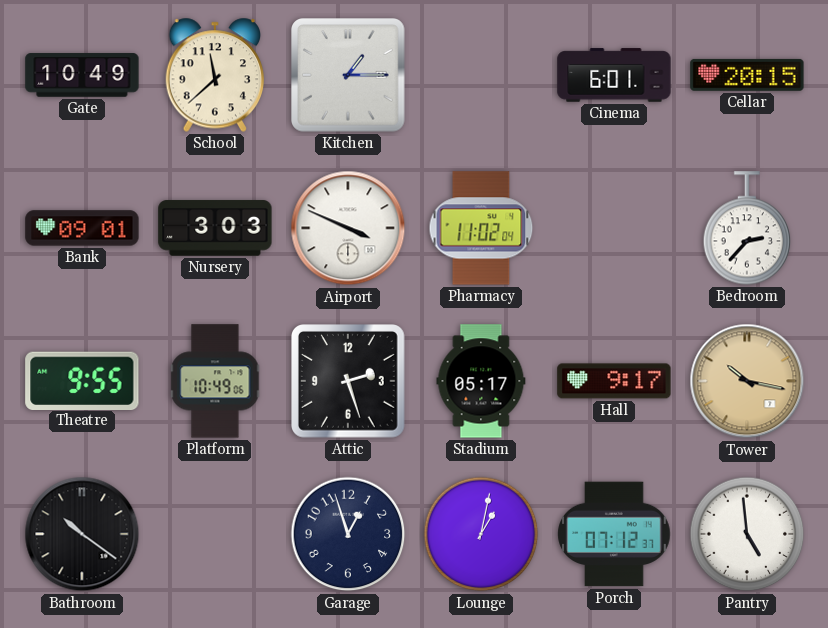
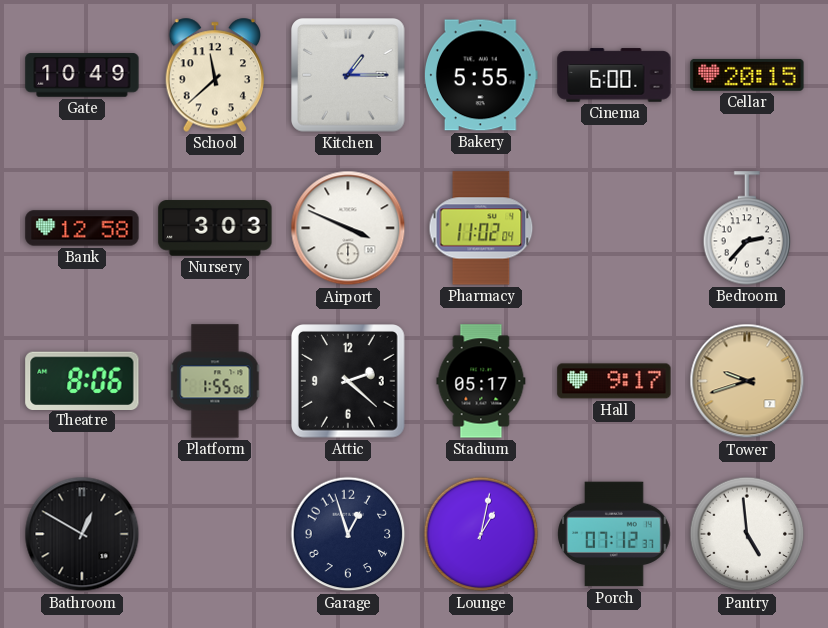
Bakery: none -> 5:55
Cinema: 6:01 -> 6:00
Bank: 09:01 -> 12:58
Theatre: 9:55 -> 8:06
Platform: 10:49 -> 1:55
Attic: 2:27 -> 2:22
Tower: 10:17 -> 9:42
Bathroom: 10:21 -> 12:50
